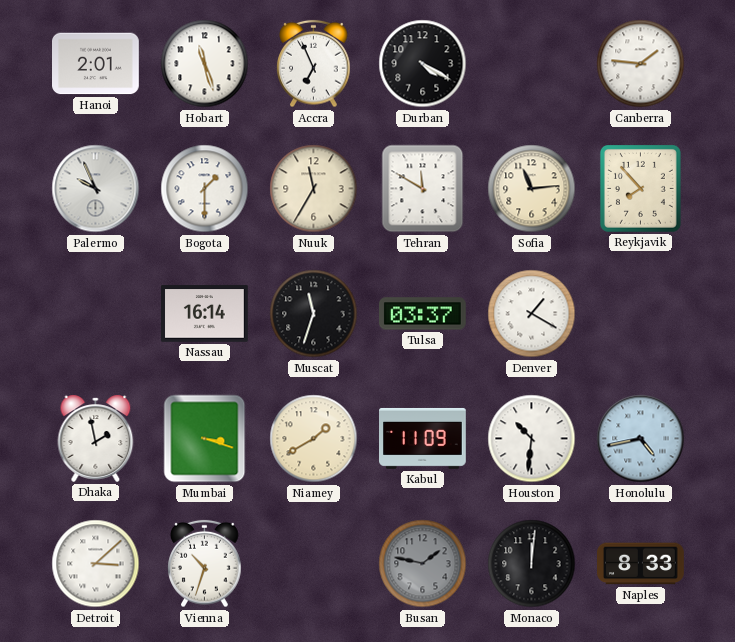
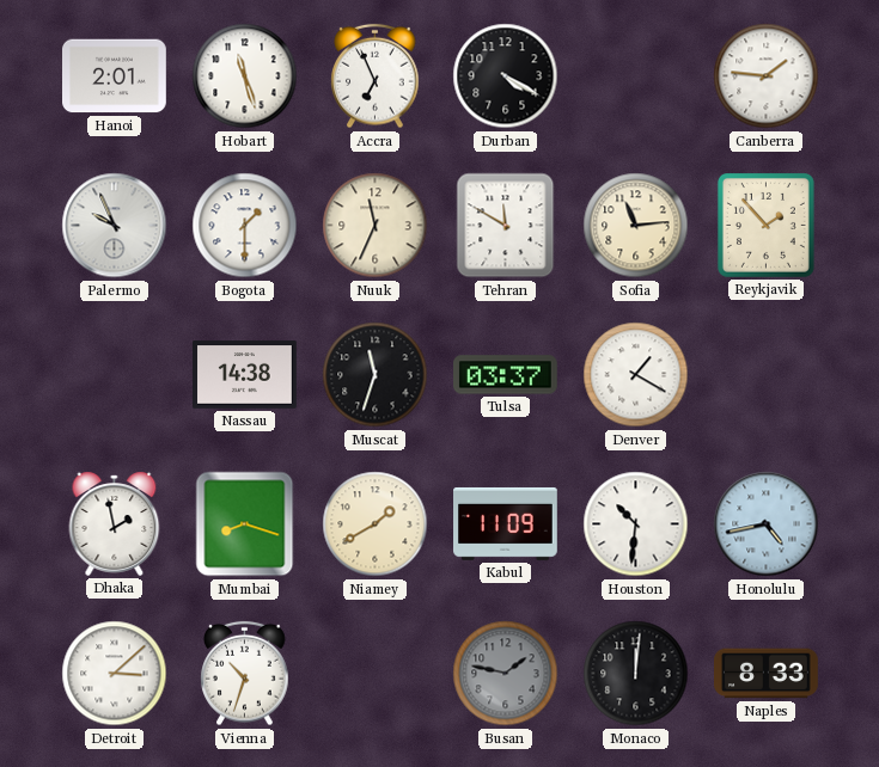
Nuuk: 11:35 -> 11:34
Reykjavik: 7:53 -> 1:53
Nassau: 16:14 -> 14:38
Mumbai: 3:18 -> 8:18
